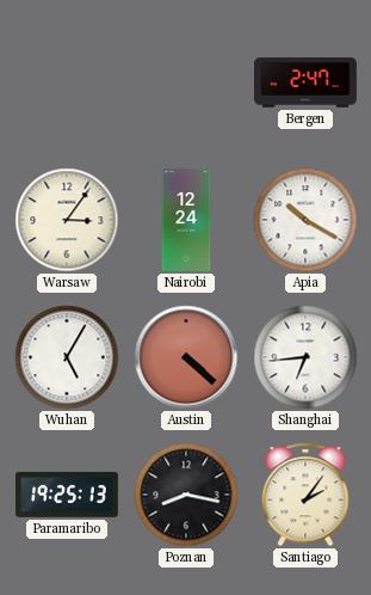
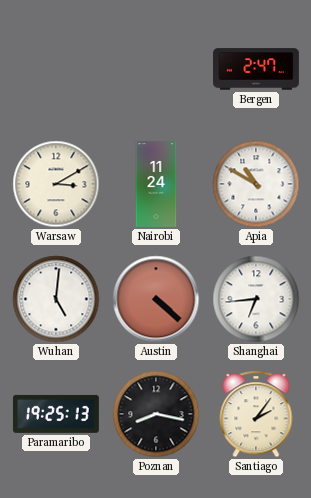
Warsaw: 3:06 -> 3:10
Nairobi: 12:24 -> 11:24
Apia: 10:20 -> 10:50
Wuhan: 5:05 -> 5:01
